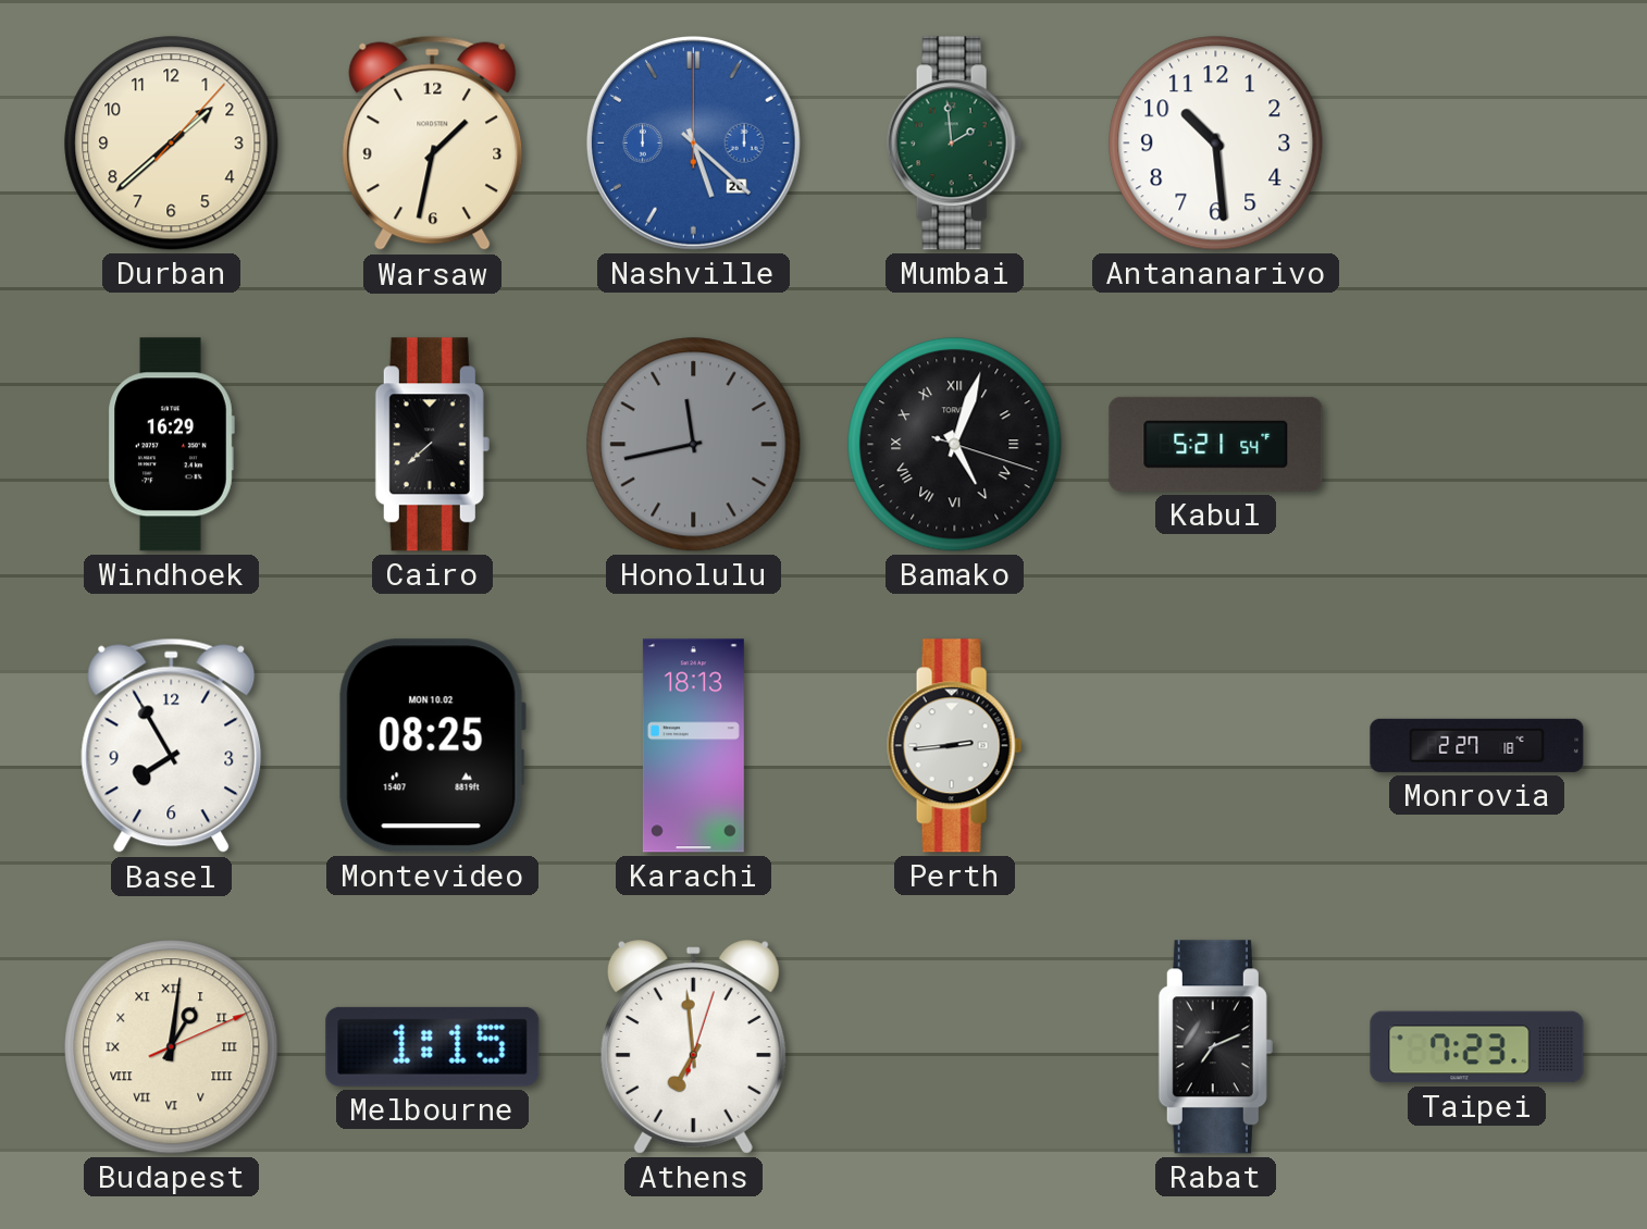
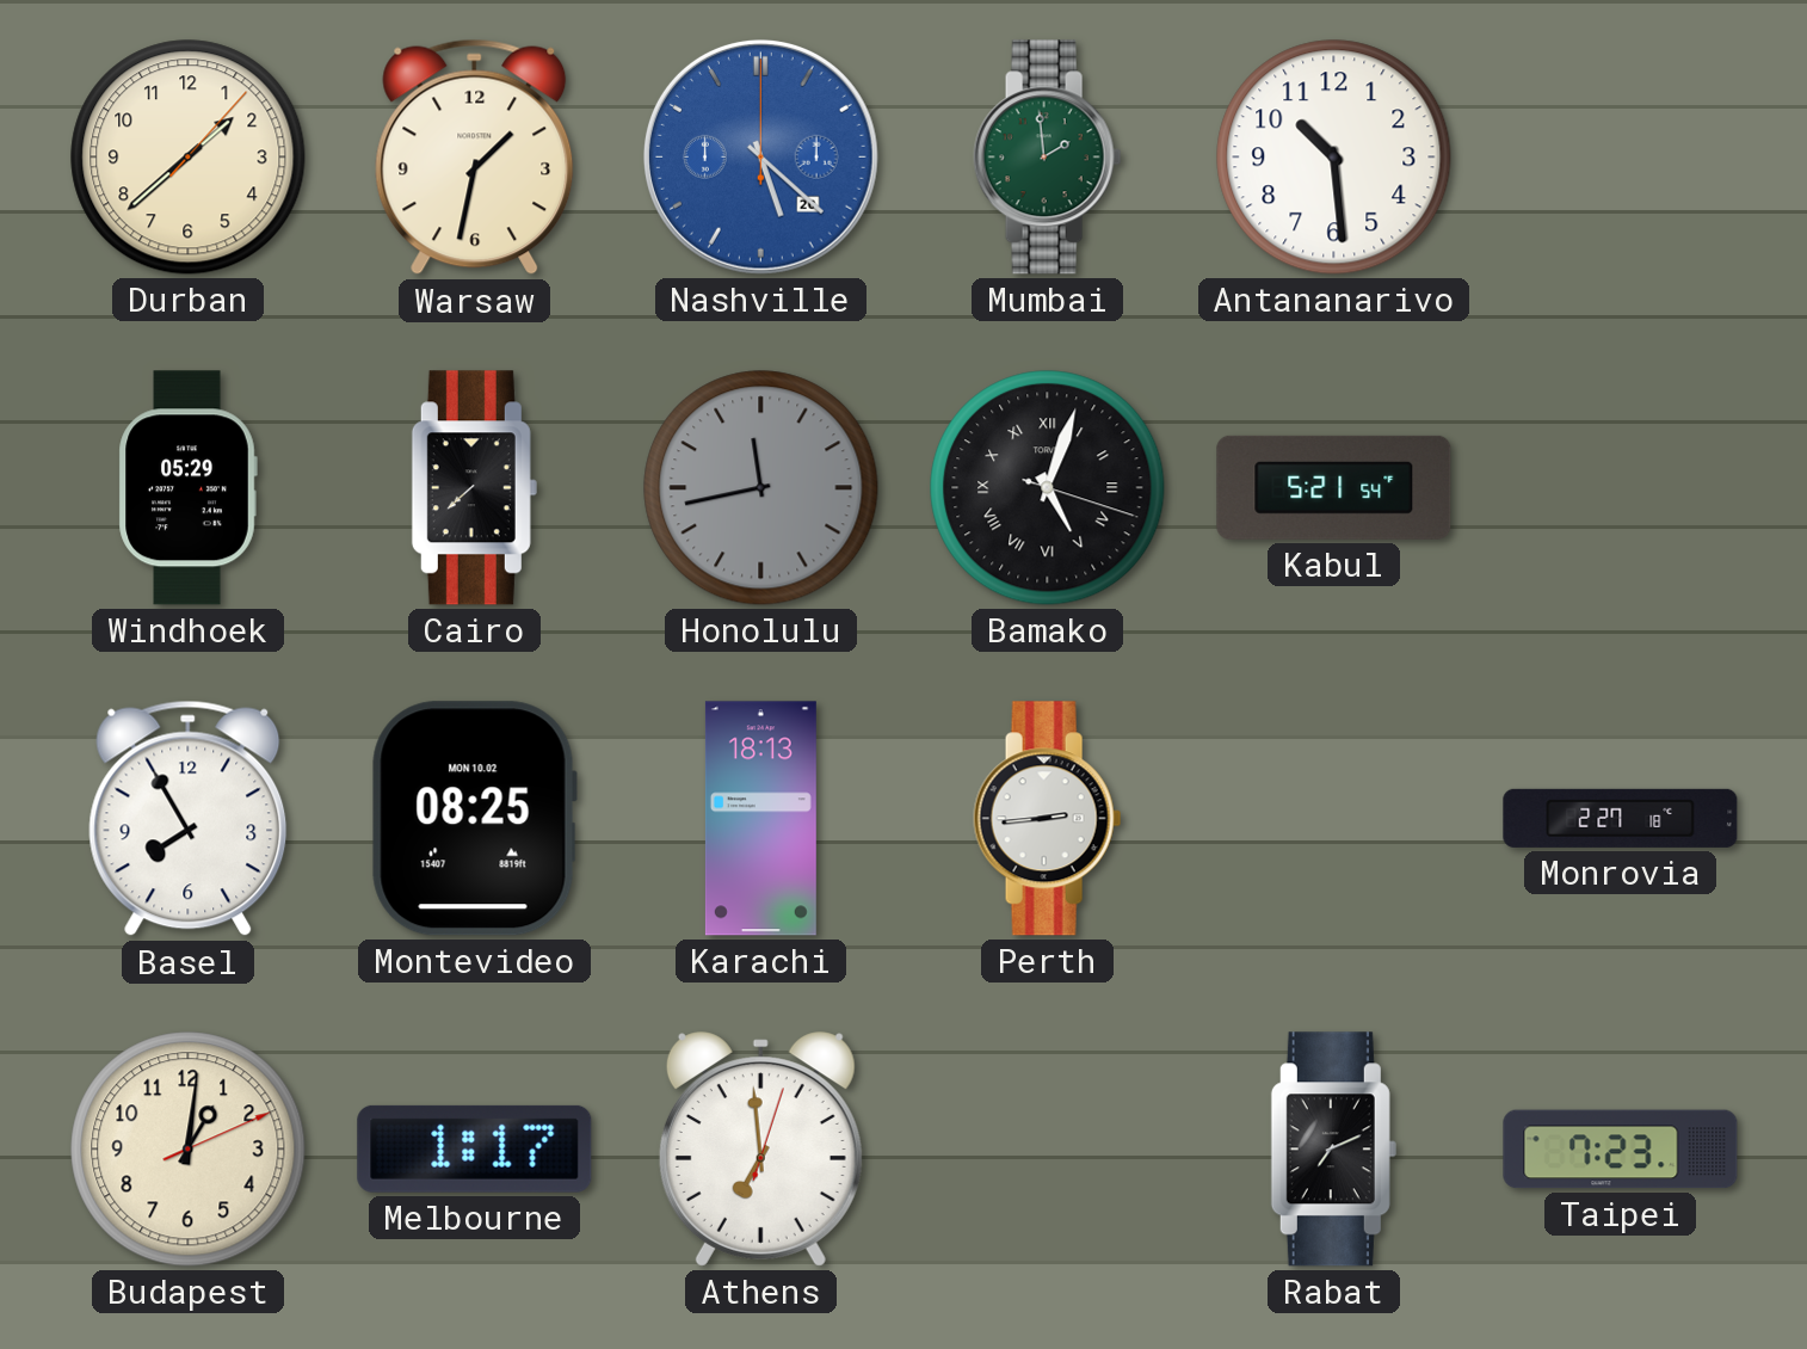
Windhoek: 16:29 -> 05:29
Budapest numerals: Roman -> Arabic
Melbourne: 1:15 -> 1:17
